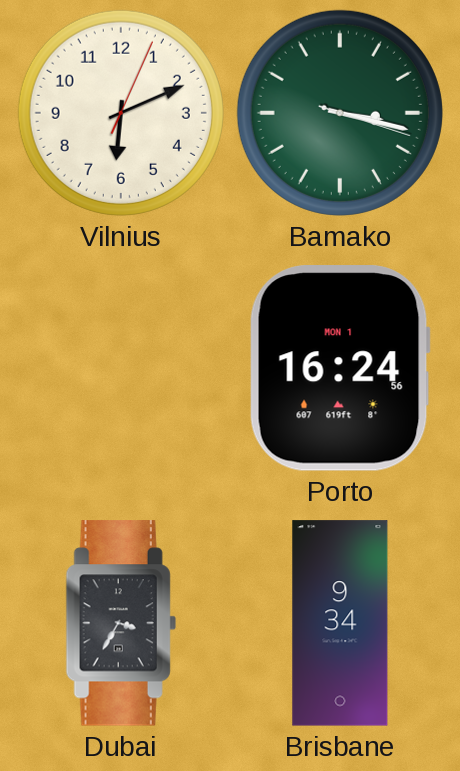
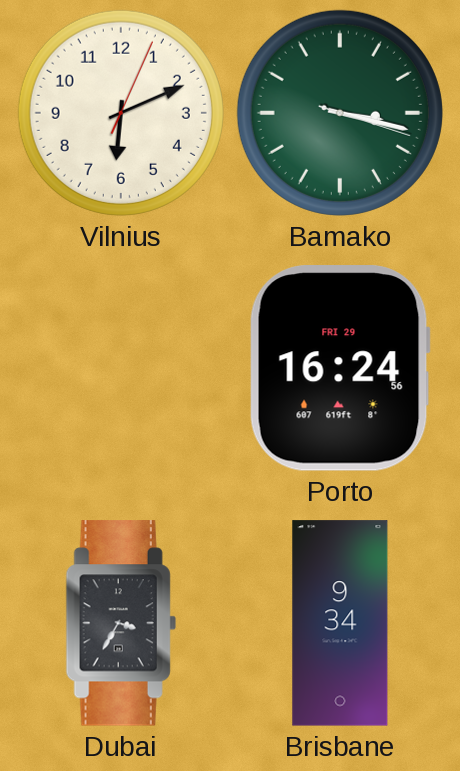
Porto date: MON 1 -> FRI 29
